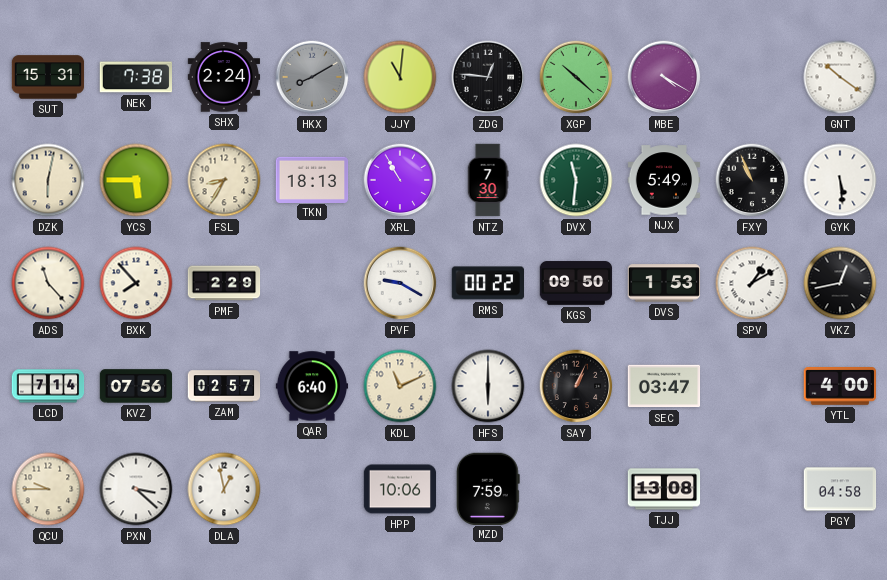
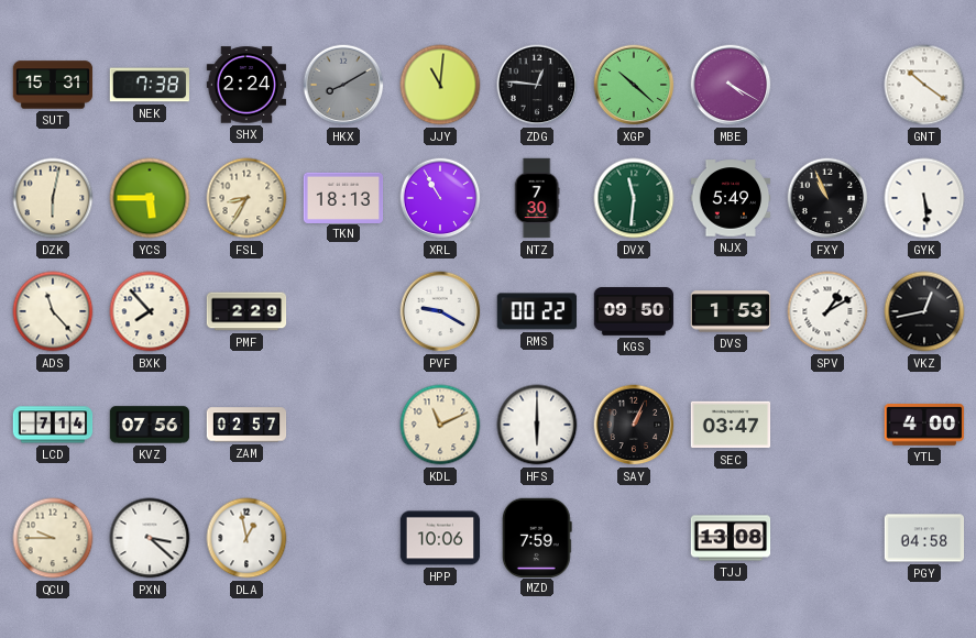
QAR: 6:40 -> none
